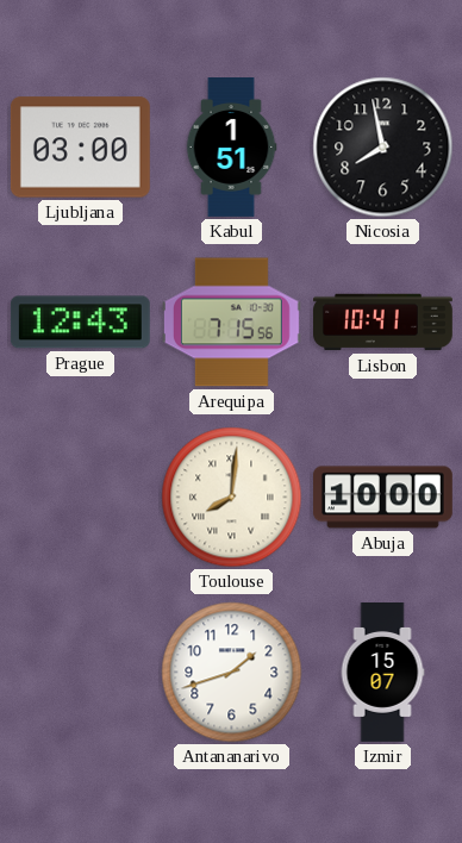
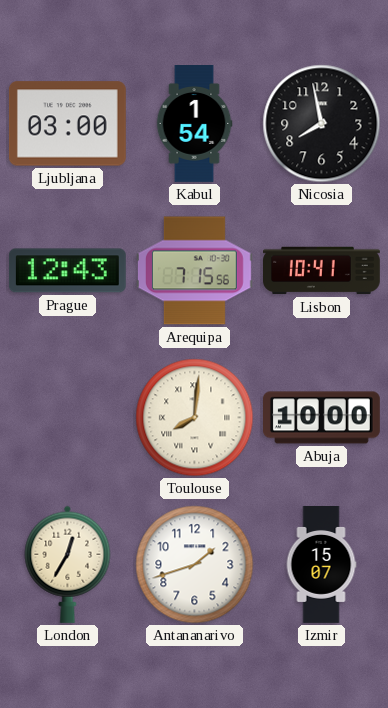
Kabul: 1:51 -> 1:54
London: none -> 12:35
